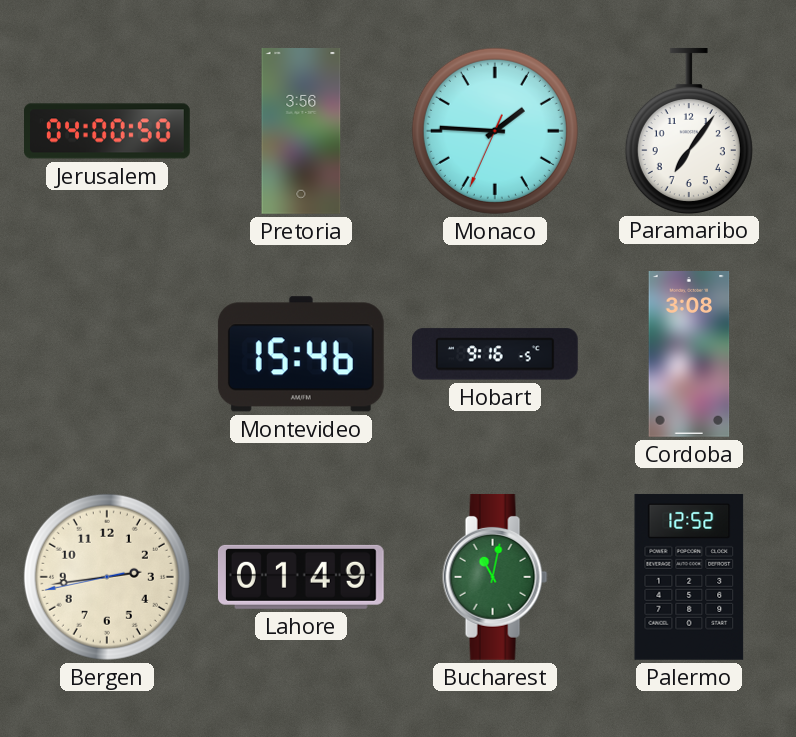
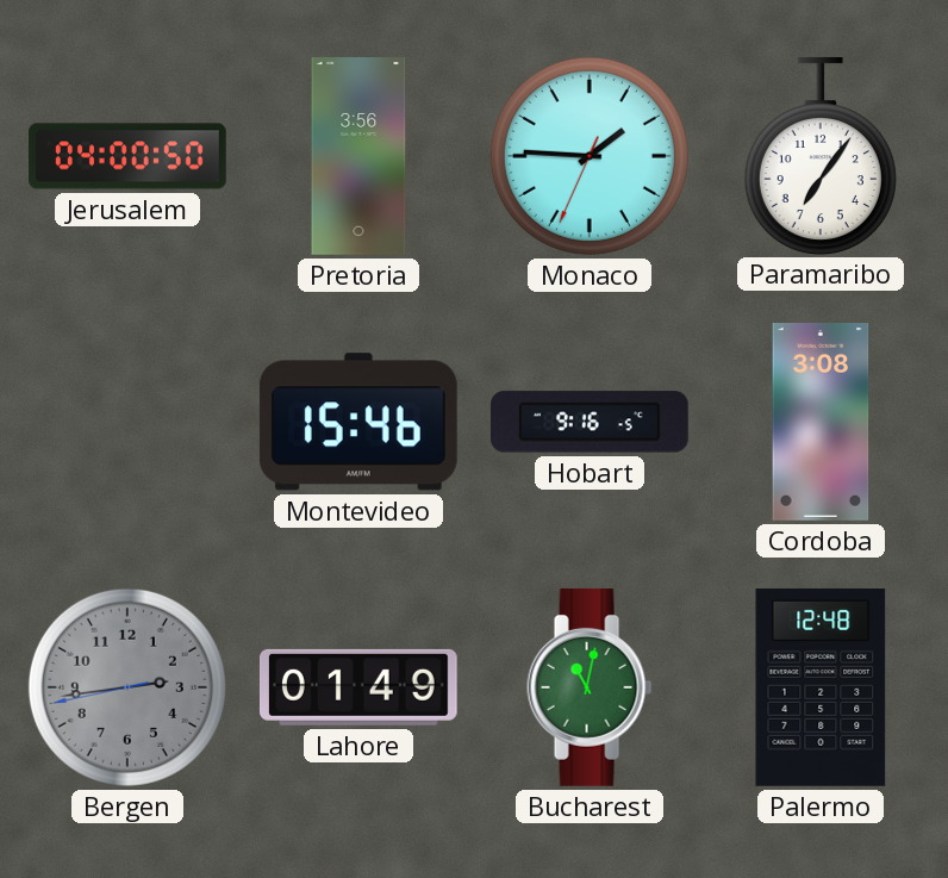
Bergen dial: cream -> grey
Palermo: 12:52 -> 12:48
